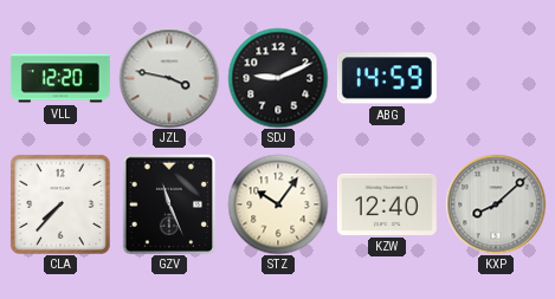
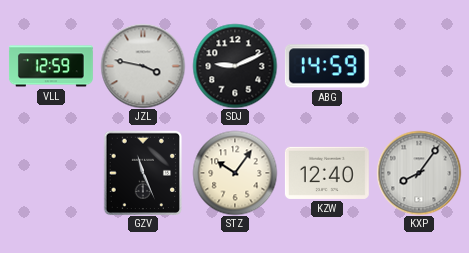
VLL: 12:20 -> 12:59
CLA: 7:37 -> none
KXP: 8:08 -> 8:06
